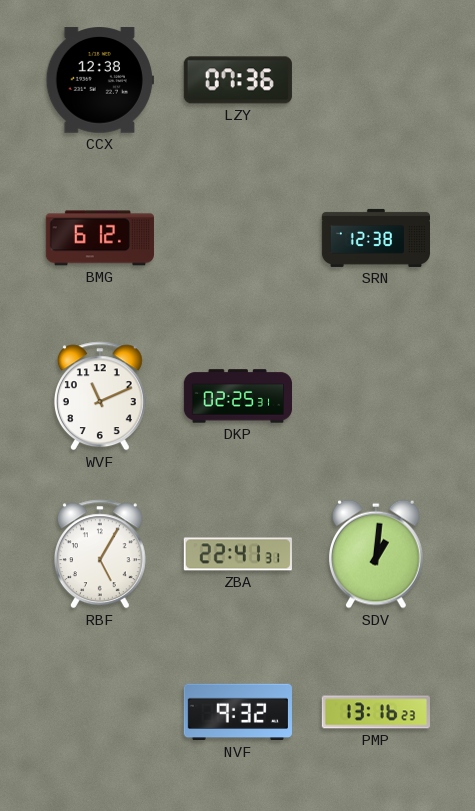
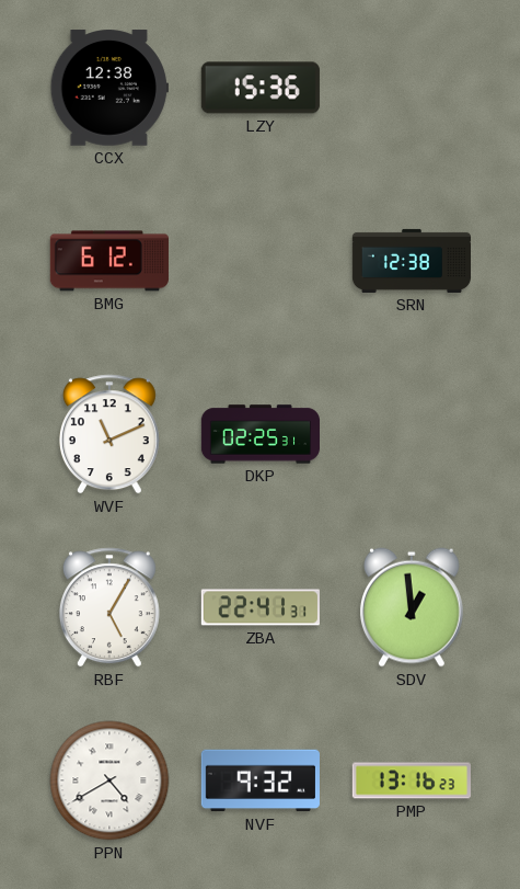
LZY: 07:36 -> 15:36
SDV: 1:01 -> 12:59
PPN: none -> 4:40
